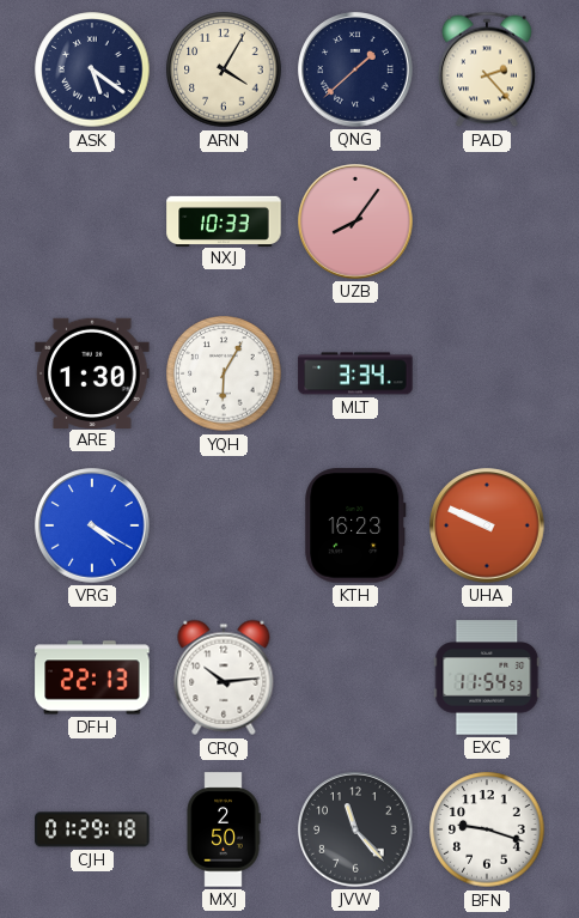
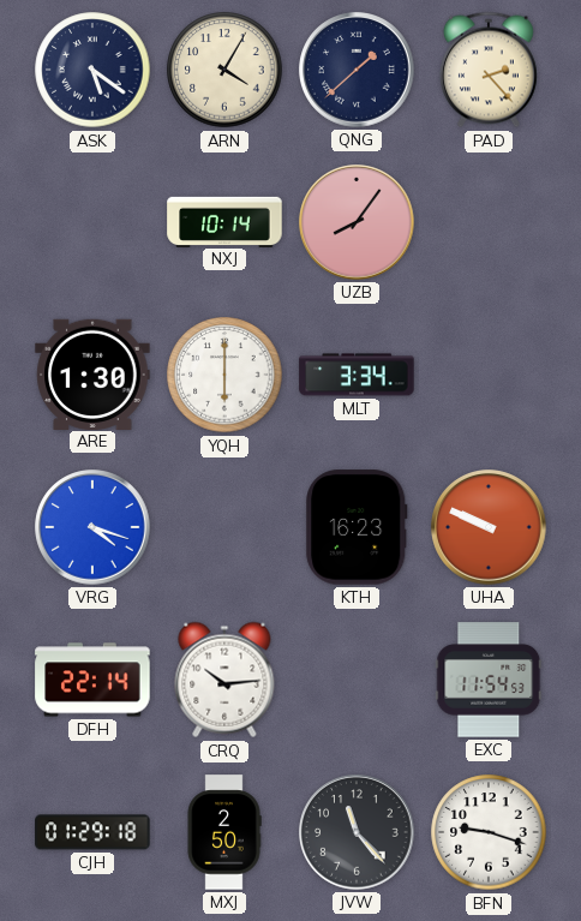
NXJ: 10:33 -> 10:14
YQH: 6:05 -> 6:00
VRG: 4:20 -> 4:18
DFH: 22:13 -> 22:14
